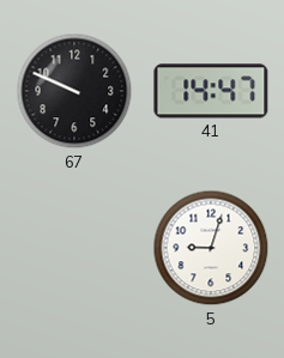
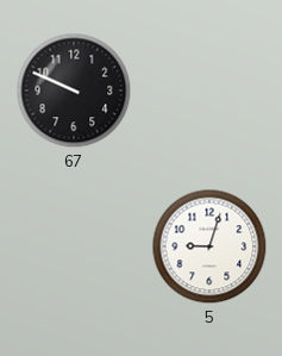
41: 14:47 -> none
